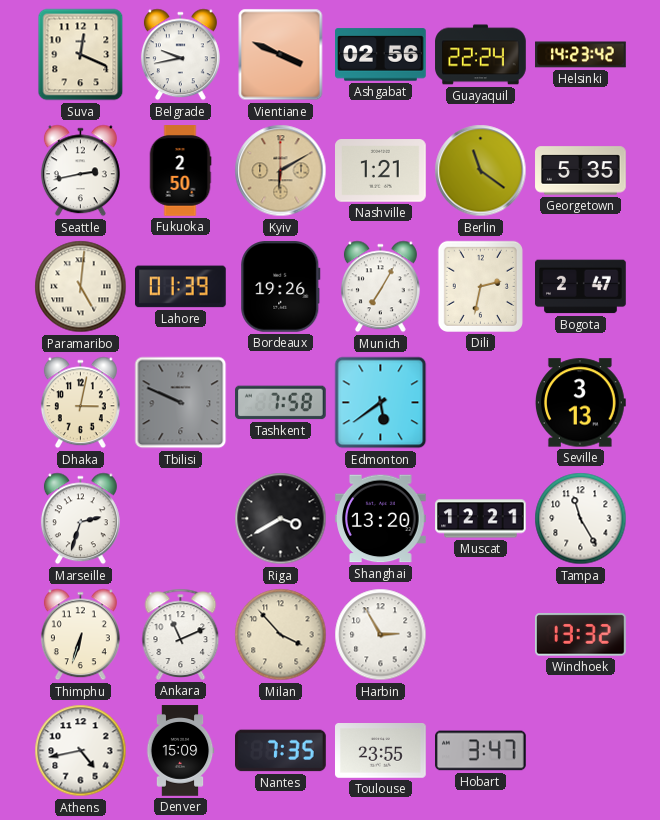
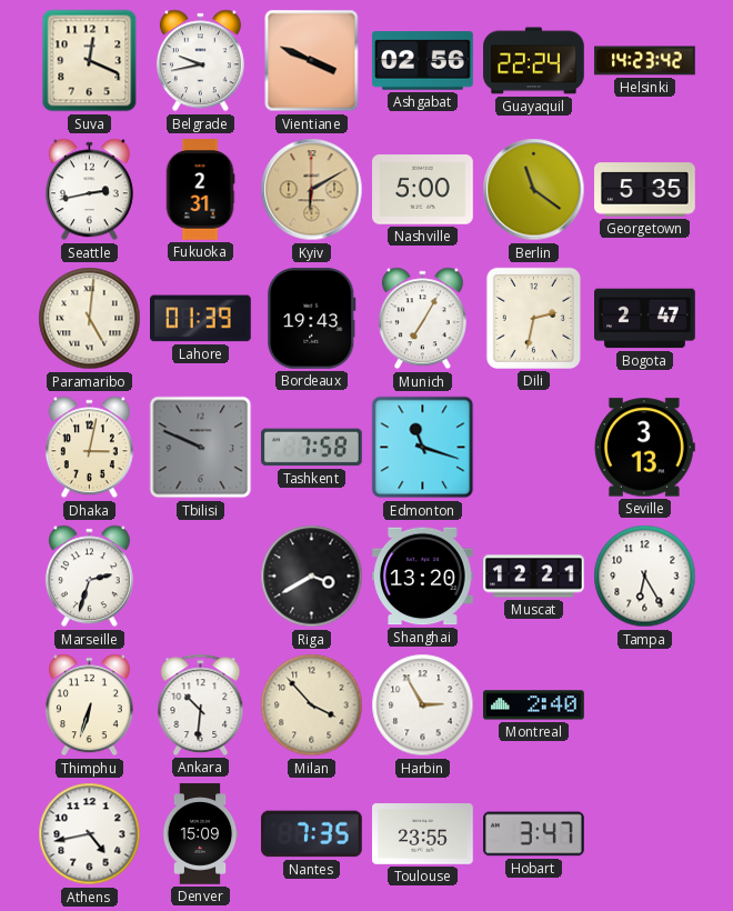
Fukuoka: 2:50 -> 2:31
Nashville: 1:21 -> 5:00
Bordeaux: 19:26 -> 19:43
Edmonton: 5:39 -> 11:18
Tampa: 11:25 -> 6:25
Ankara: 11:11 -> 10:31
Montreal: none -> 2:40
Windhoek: 13:32 -> none
